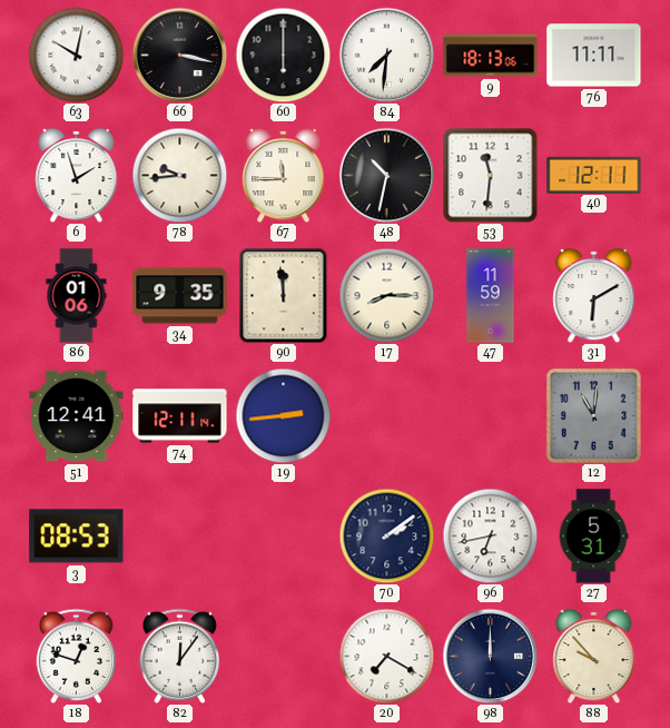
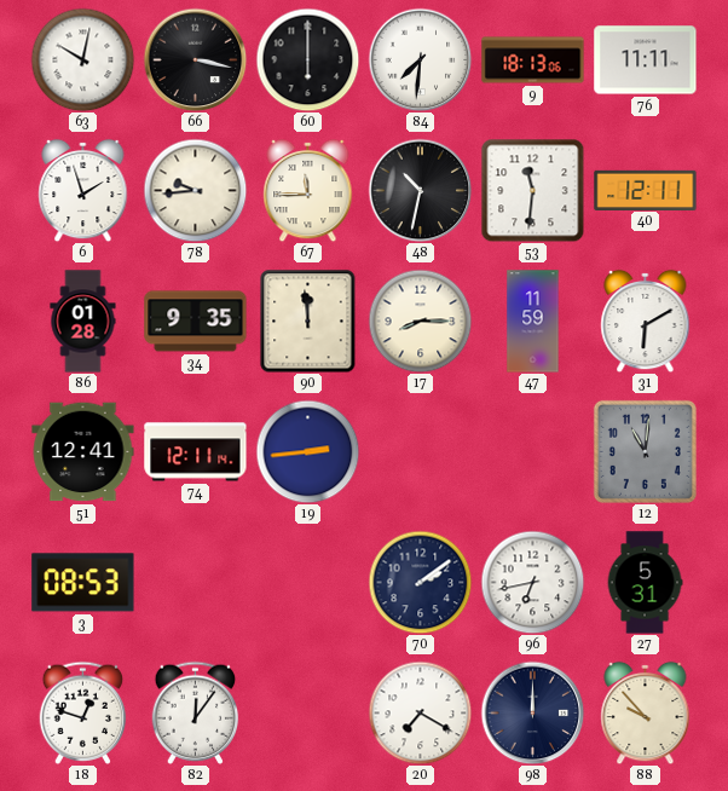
86: 01:06 -> 01:28
